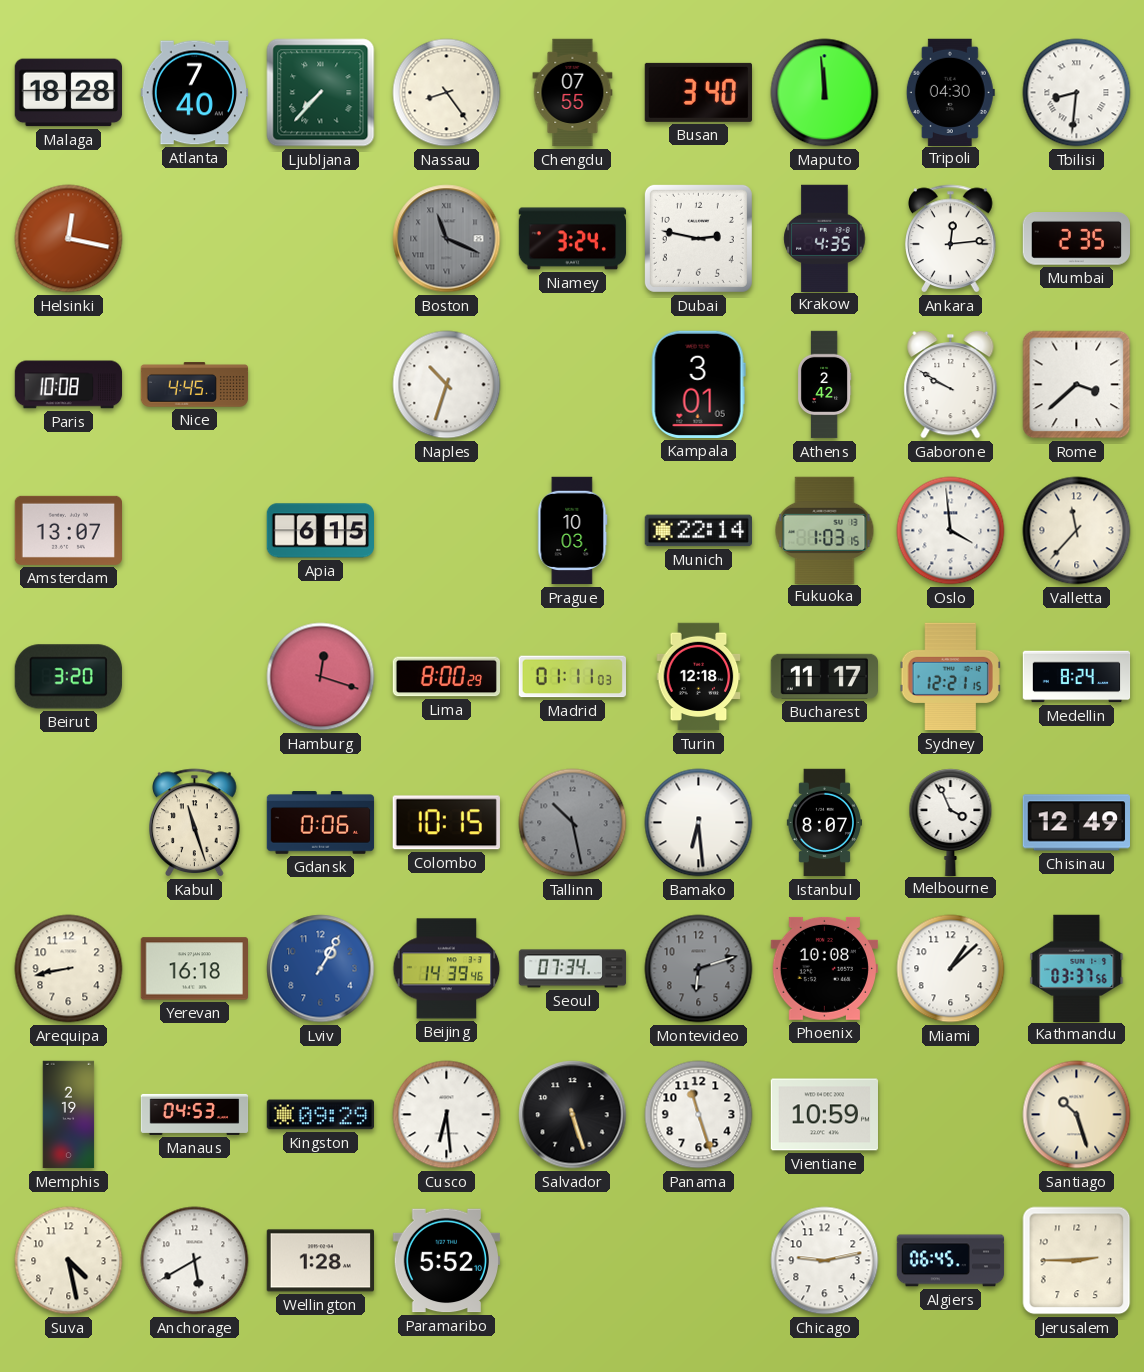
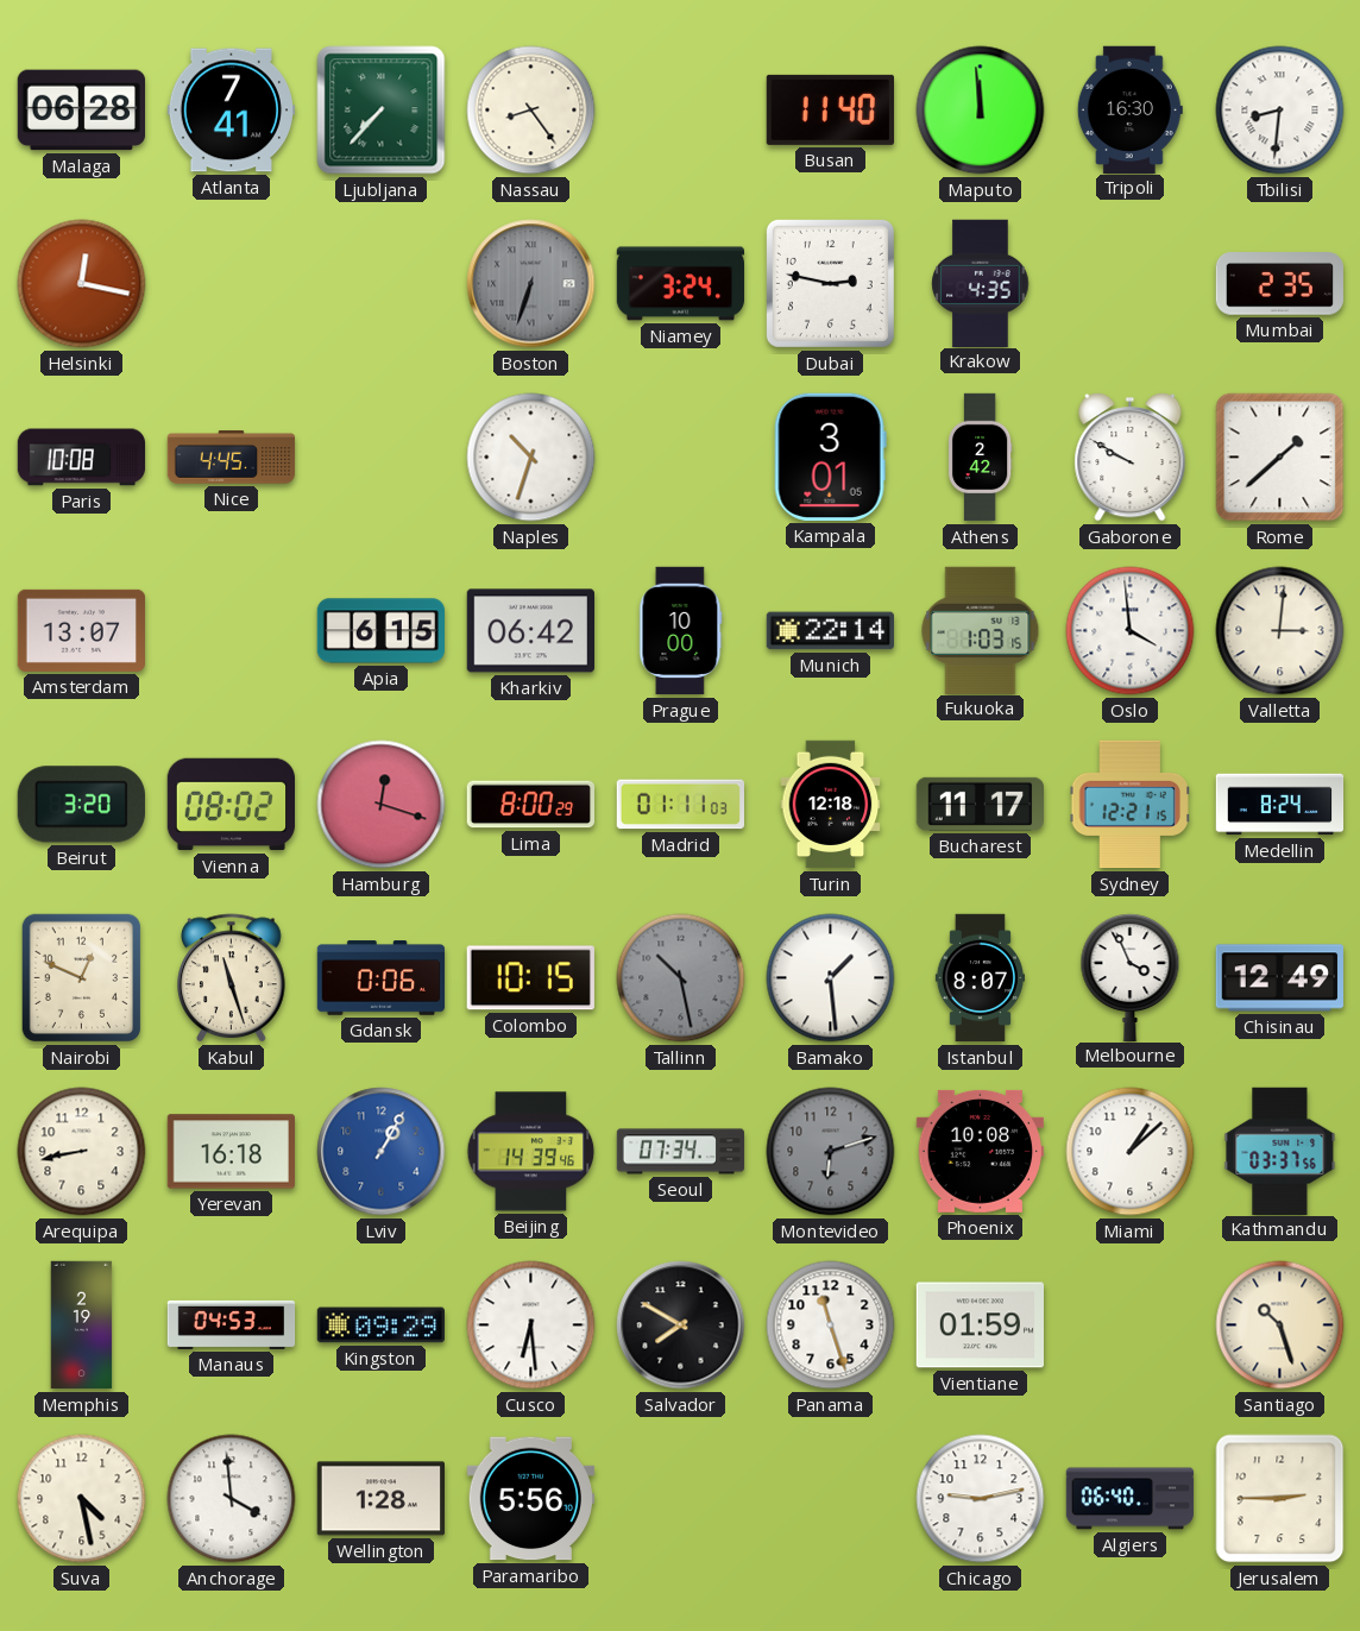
Malaga: 18:28 -> 06:28
Atlanta: 7:40 -> 7:41
Chengdu: 07:55 -> none
Busan: 3:40 -> 11:40
Tripoli: 04:30 -> 16:30
Boston: 11:19 -> 6:33
Ankara: 12:14 -> none
Rome: 3:38 -> 1:38
Kharkiv: none -> 06:42
Prague: 10:03 -> 10:00
Valletta: 11:37 -> 3:01
Vienna: none -> 08:02
Nairobi: none -> 12:49
Bamako: 6:29 -> 1:29
Salvador: 5:27 -> 7:50
Vientiane: 10:59 -> 01:59
Anchorage: 5:40 -> 3:59
Paramaribo: 5:52 -> 5:56
Algiers: 06:45 -> 06:40
